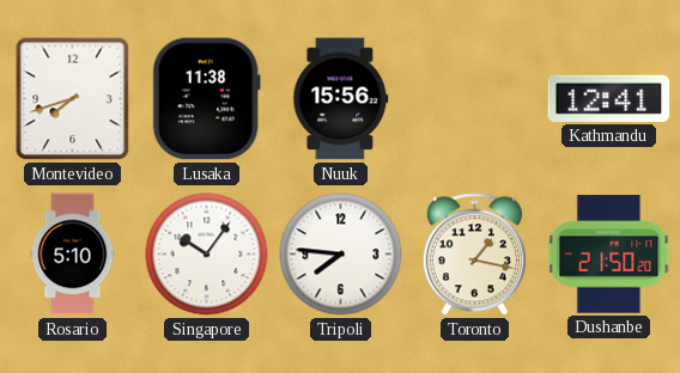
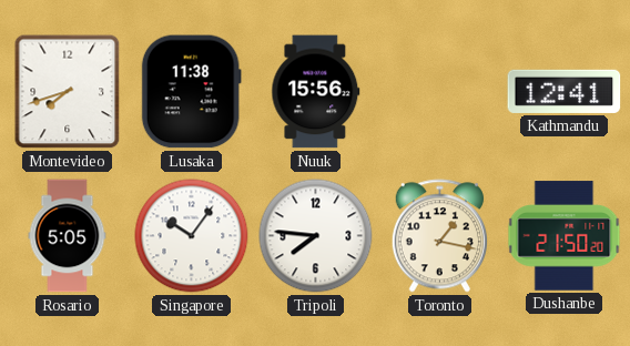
Rosario: 5:10 -> 5:05
